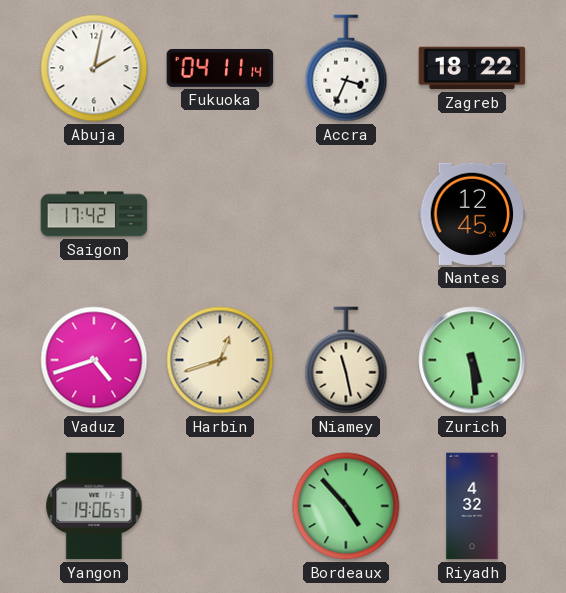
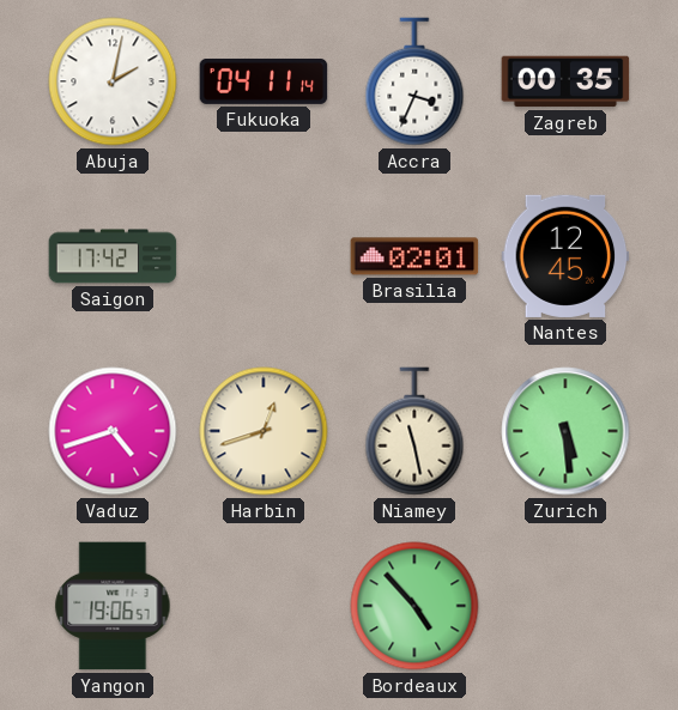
Zagreb: 18:22 -> 00:35
Brasilia: none -> 02:01
Riyadh: 4:32 -> none
